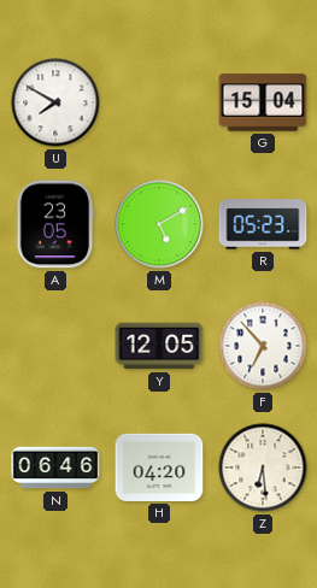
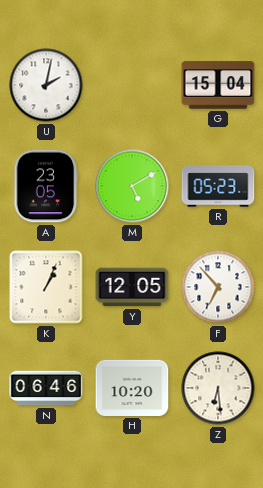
U: 7:50 -> 2:02
K: none -> 1:04
H: 04:20 -> 10:20
